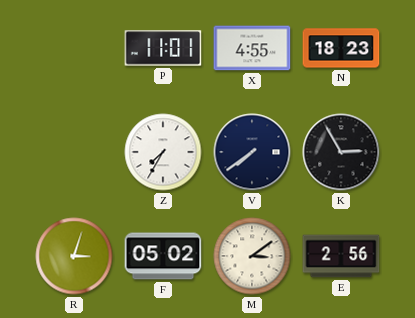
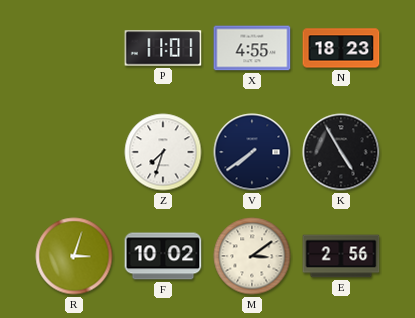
Z: 7:35 -> 7:33
K: 2:55 -> 4:55
F: 05:02 -> 10:02
